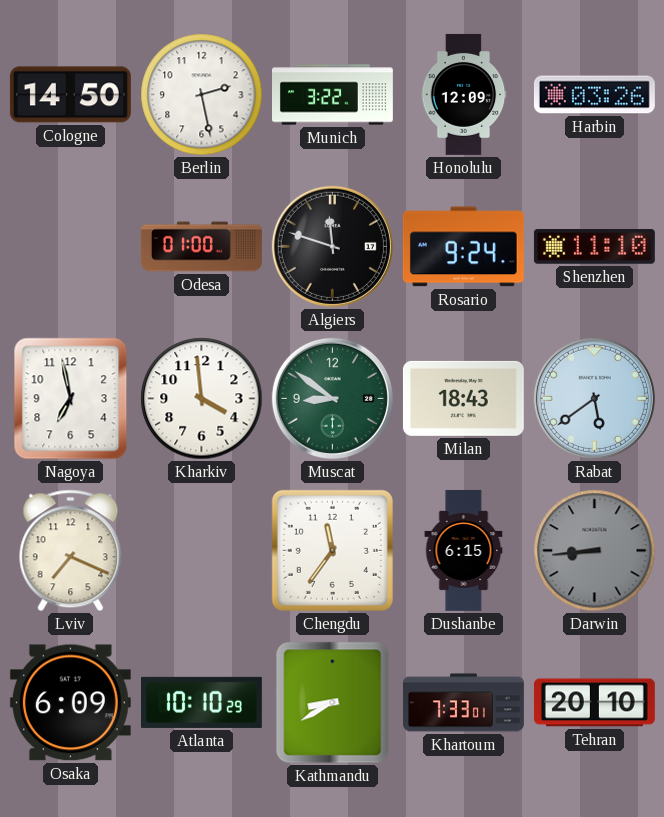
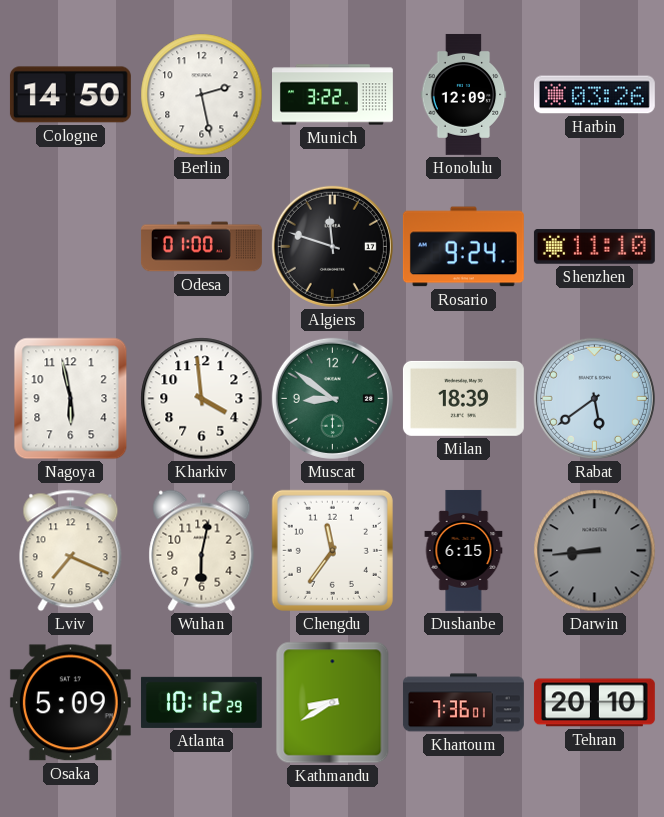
Nagoya: 6:58 -> 5:58
Milan: 18:43 -> 18:39
Wuhan: none -> 6:02
Osaka: 6:09 -> 5:09
Atlanta: 10:10 -> 10:12
Khartoum: 7:33 -> 7:36
